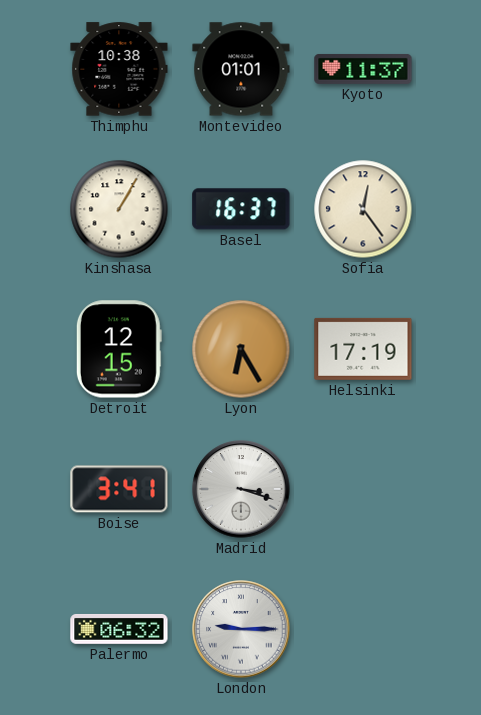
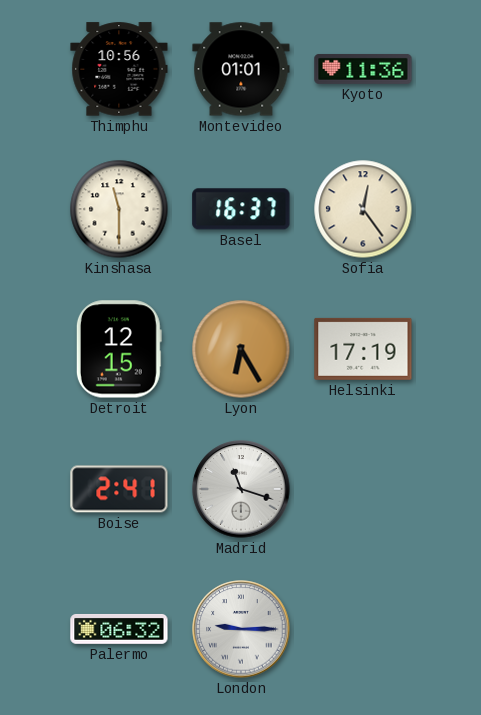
Thimphu: 10:38 -> 10:56
Kyoto: 11:37 -> 11:36
Kinshasa: 1:05 -> 11:30
Boise: 3:41 -> 2:41
Madrid: 3:18 -> 11:18
